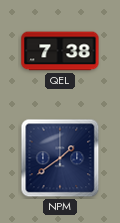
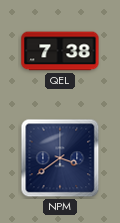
NPM: 1:39 -> 3:39
